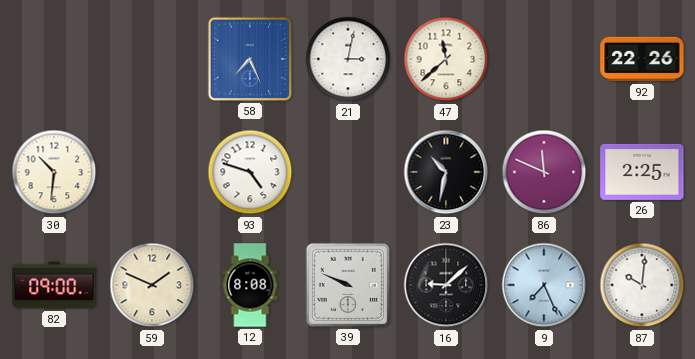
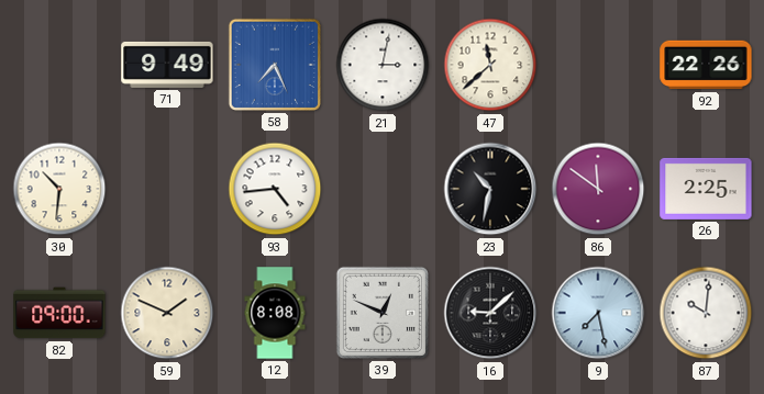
71: none -> 9:49
93: 4:48 -> 4:44
86: 11:49 -> 11:51
39: 9:49 -> 12:49
9: 7:26 -> 7:28
